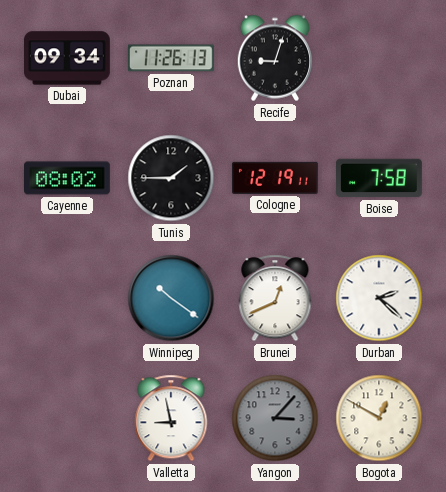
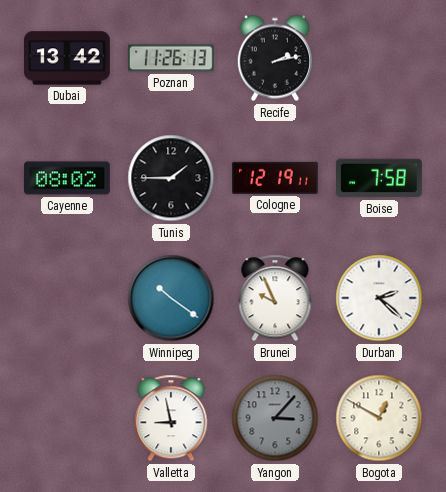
Dubai: 09:34 -> 13:42
Recife: 9:03 -> 2:13
Brunei: 12:41 -> 9:56
